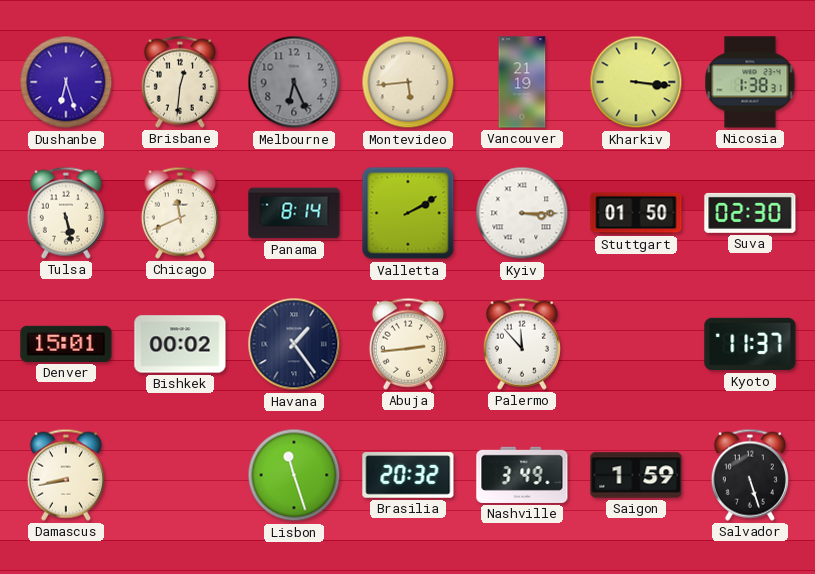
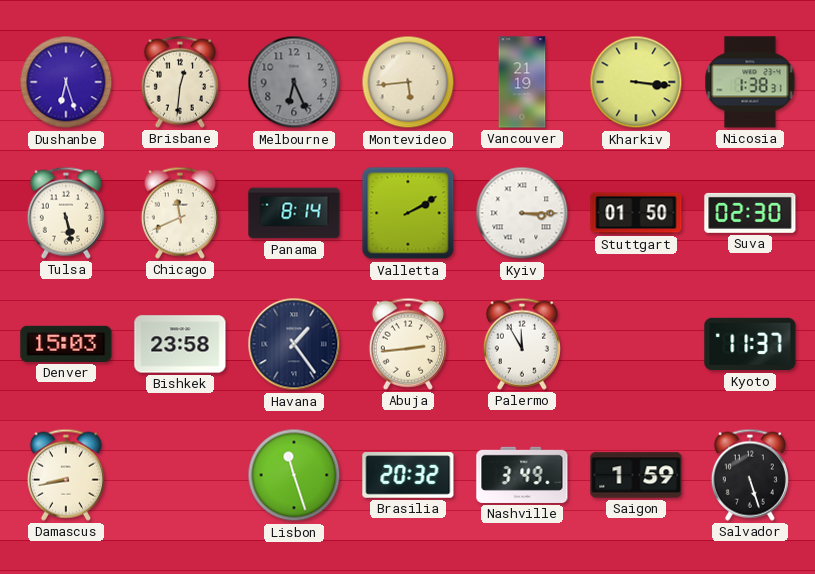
Denver: 15:01 -> 15:03
Bishkek: 00:02 -> 23:58
Palermo: 11:53 -> 11:55
